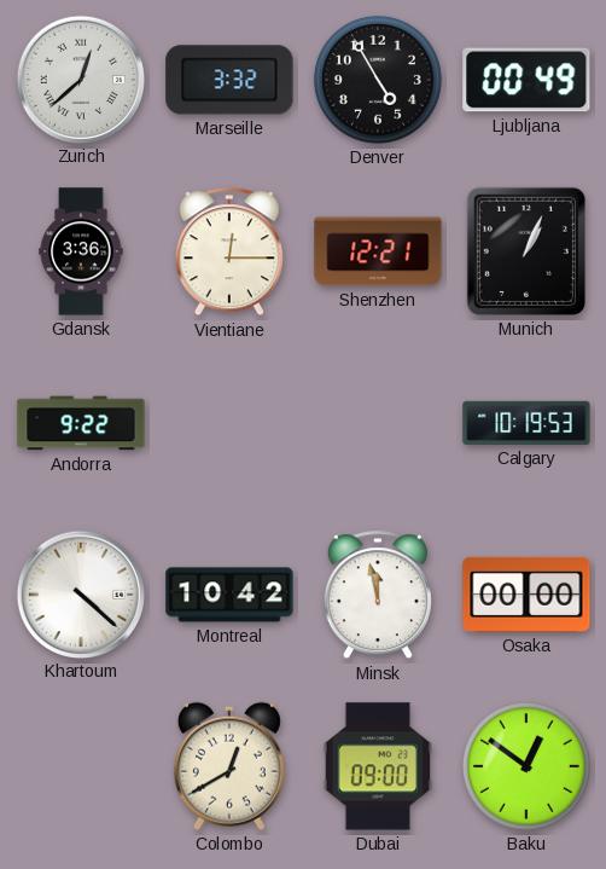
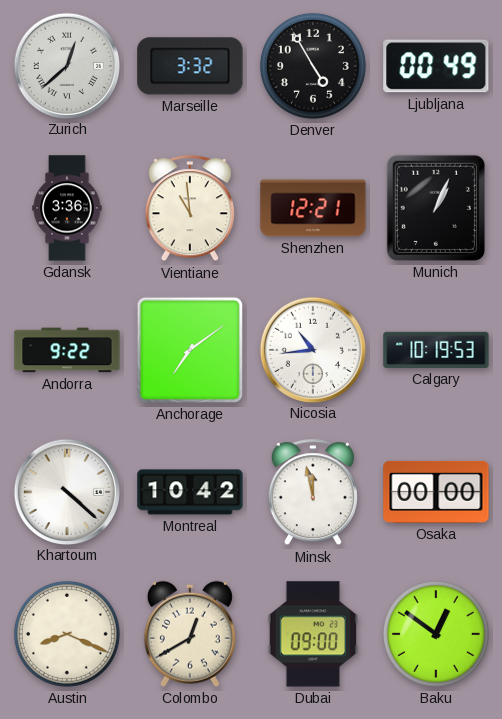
Vientiane: 12:15 -> 10:59
Anchorage: none -> 7:09
Nicosia: none -> 10:44
Austin: none -> 8:19
